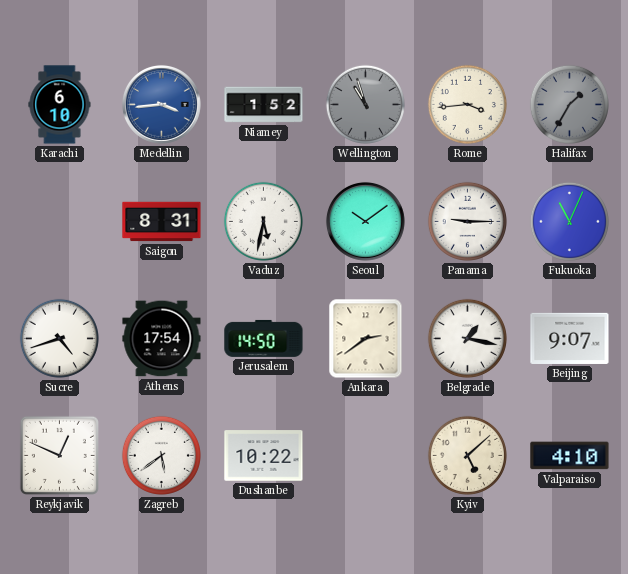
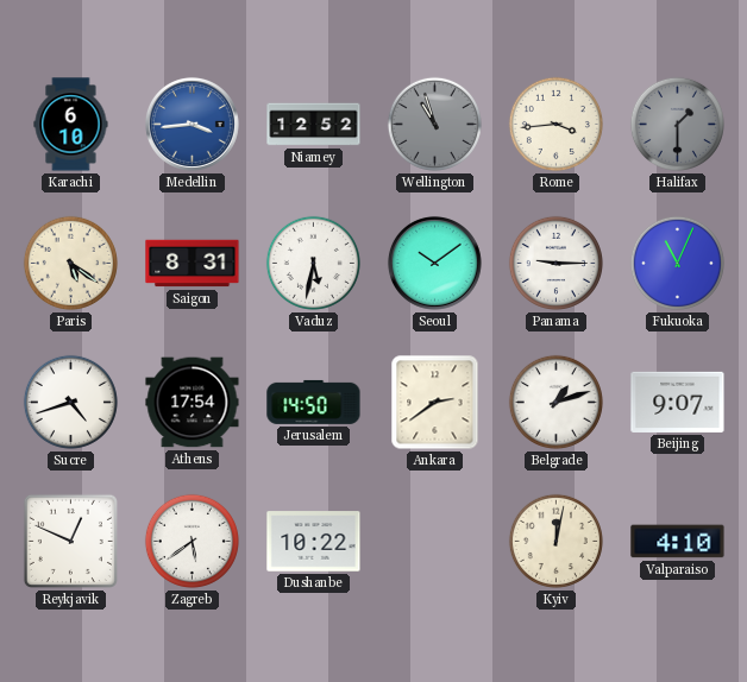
Niamey: 1:52 -> 12:52
Halifax: 1:35 -> 1:30
Paris: none -> 5:21
Belgrade: 1:17 -> 1:12
Kyiv: 5:08 -> 12:02
